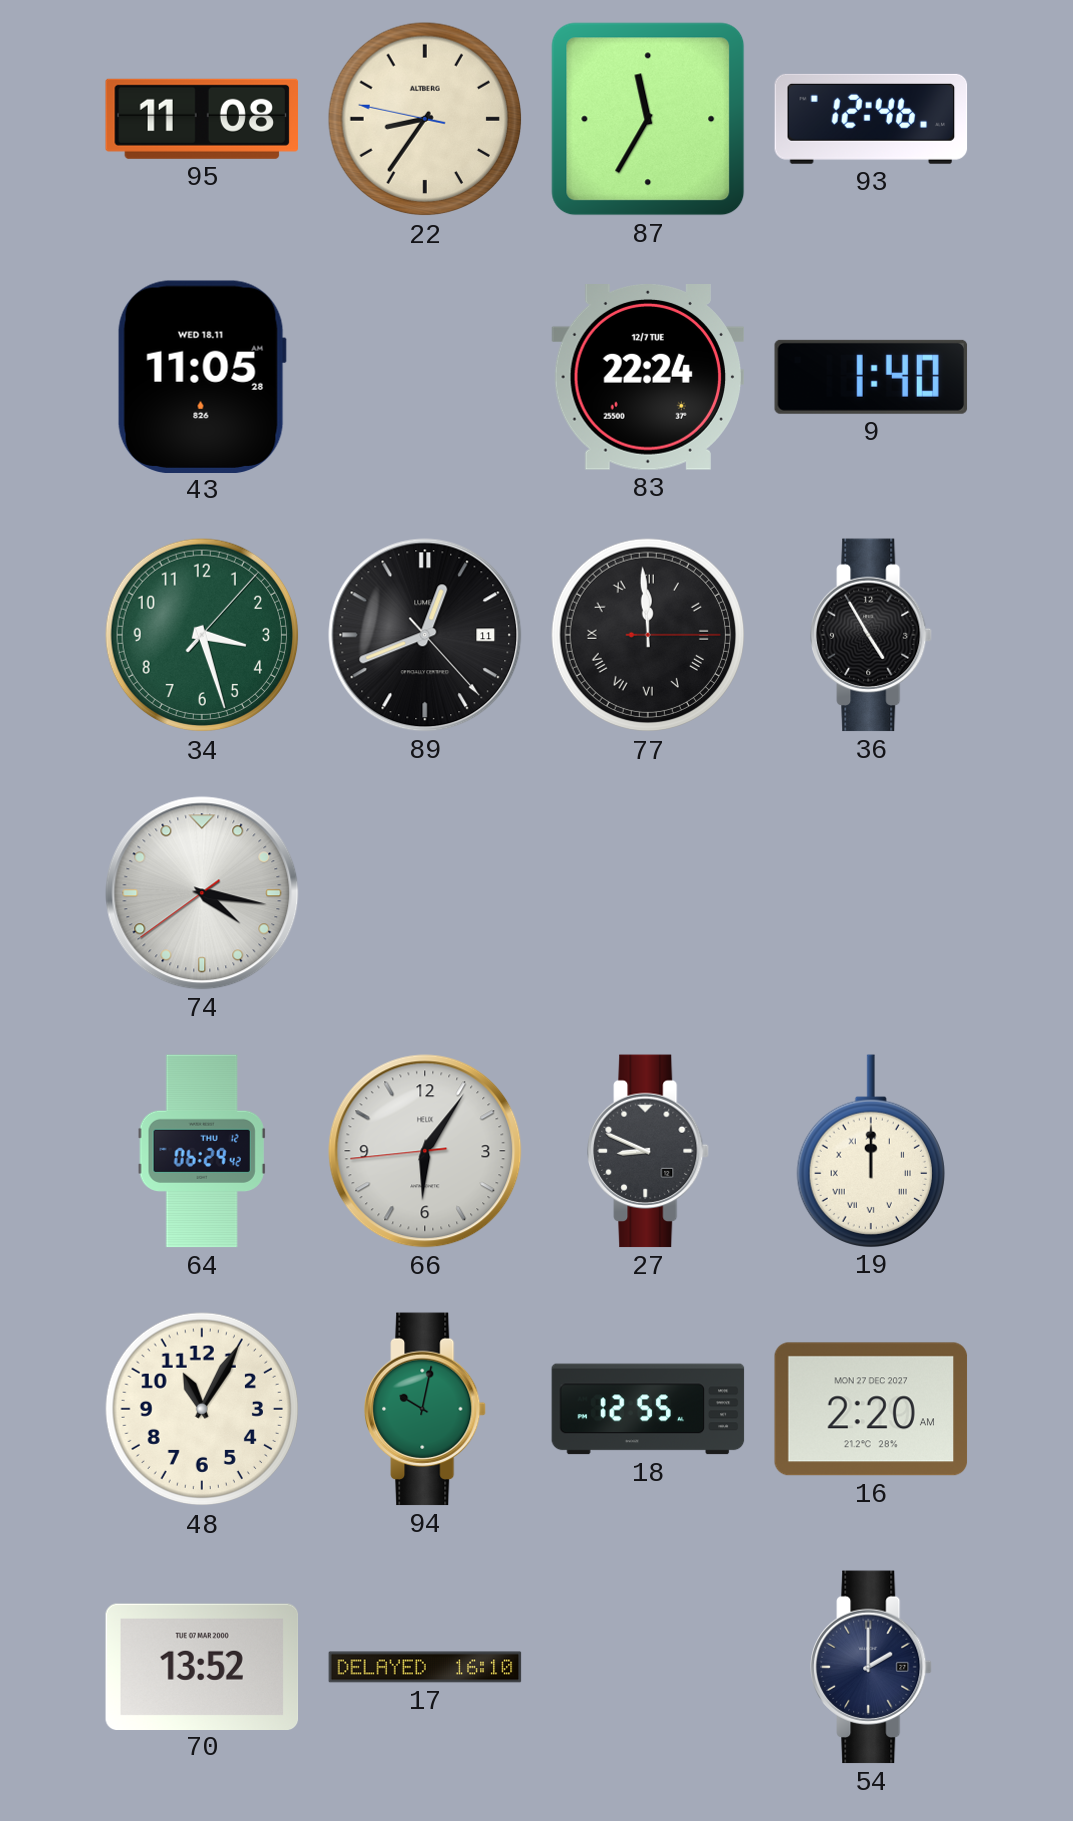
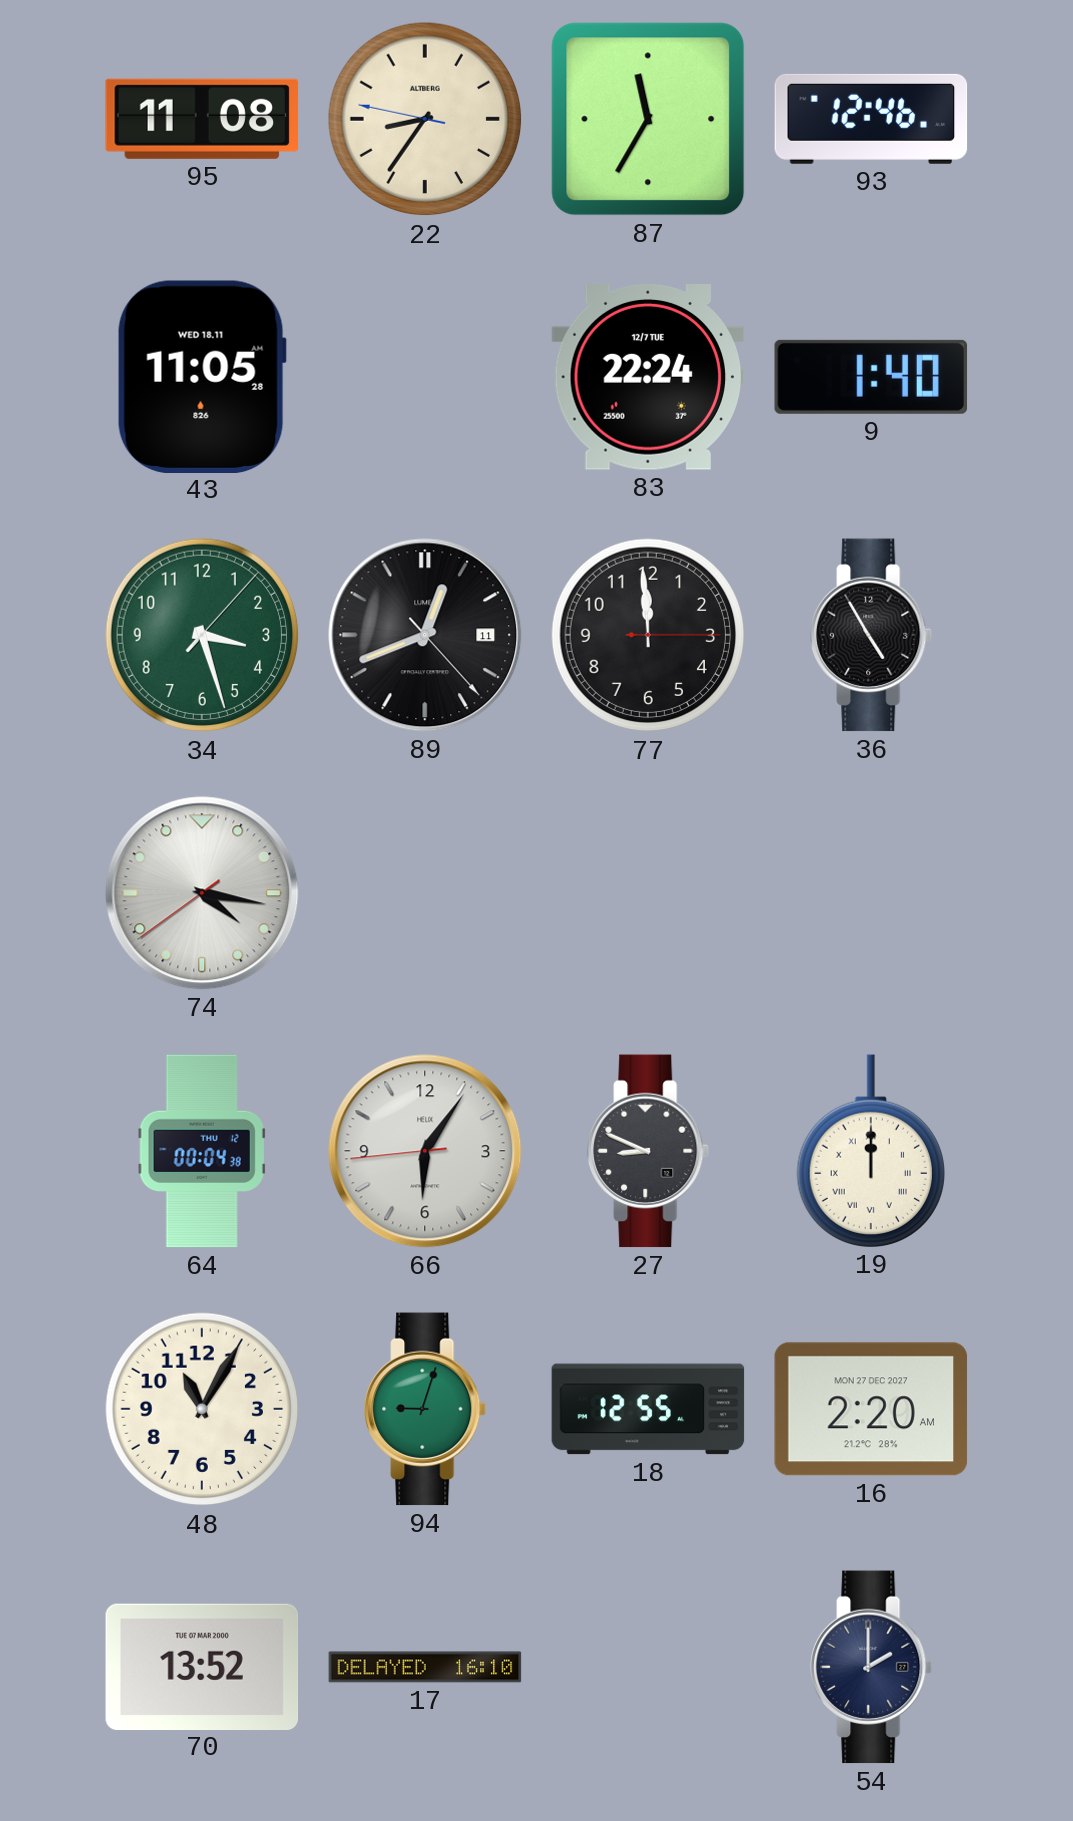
77 numerals: Roman -> Arabic
64: 06:29 -> 00:04
94: 10:02 -> 9:03
